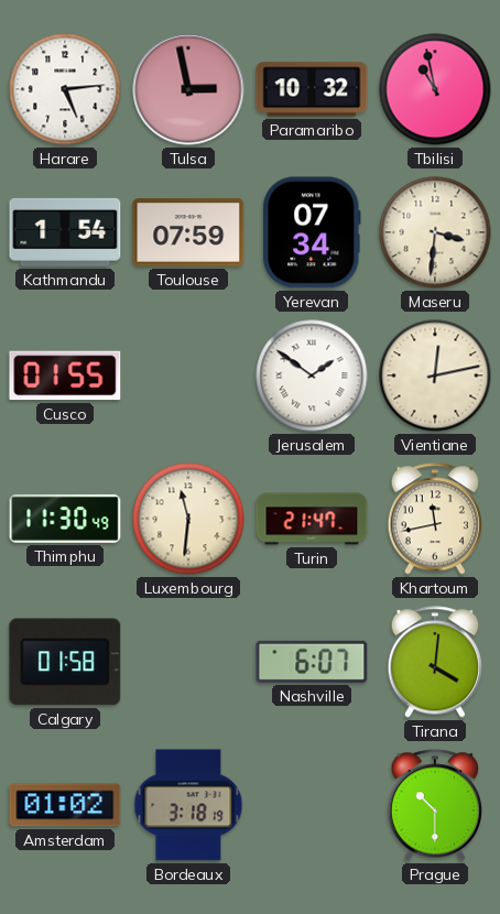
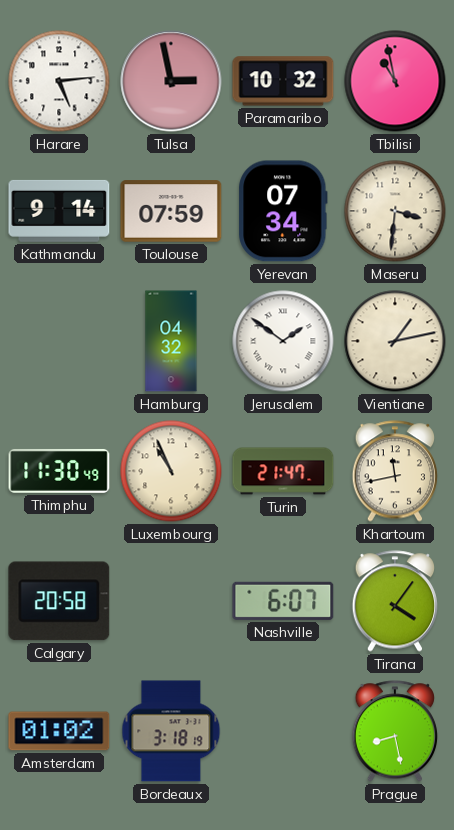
Kathmandu: 1:54 -> 9:14
Cusco: 01:55 -> none
Hamburg: none -> 04:32
Vientiane: 12:13 -> 1:13
Luxembourg: 11:31 -> 10:56
Calgary: 01:58 -> 20:58
Tirana: 4:01 -> 4:06
Prague: 10:30 -> 8:28
